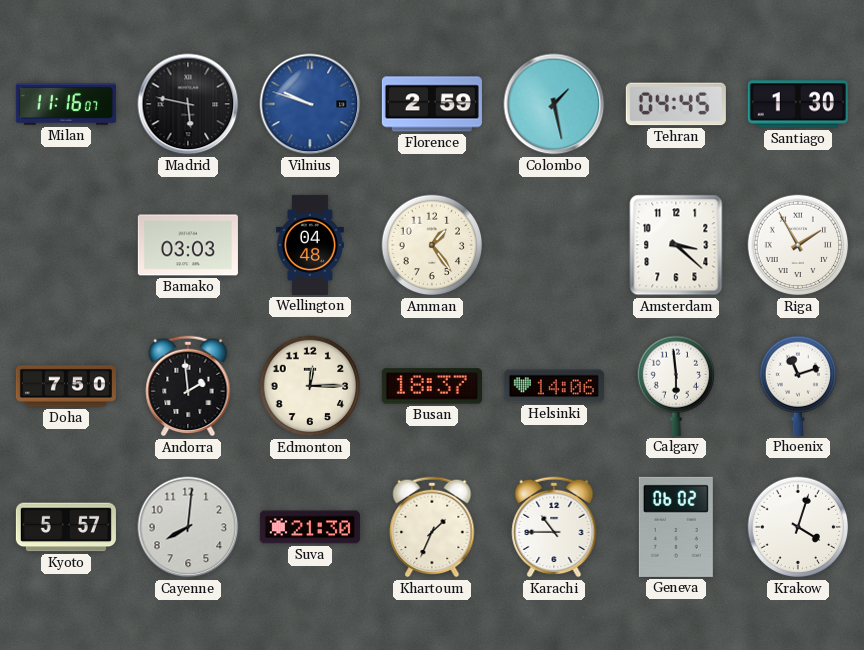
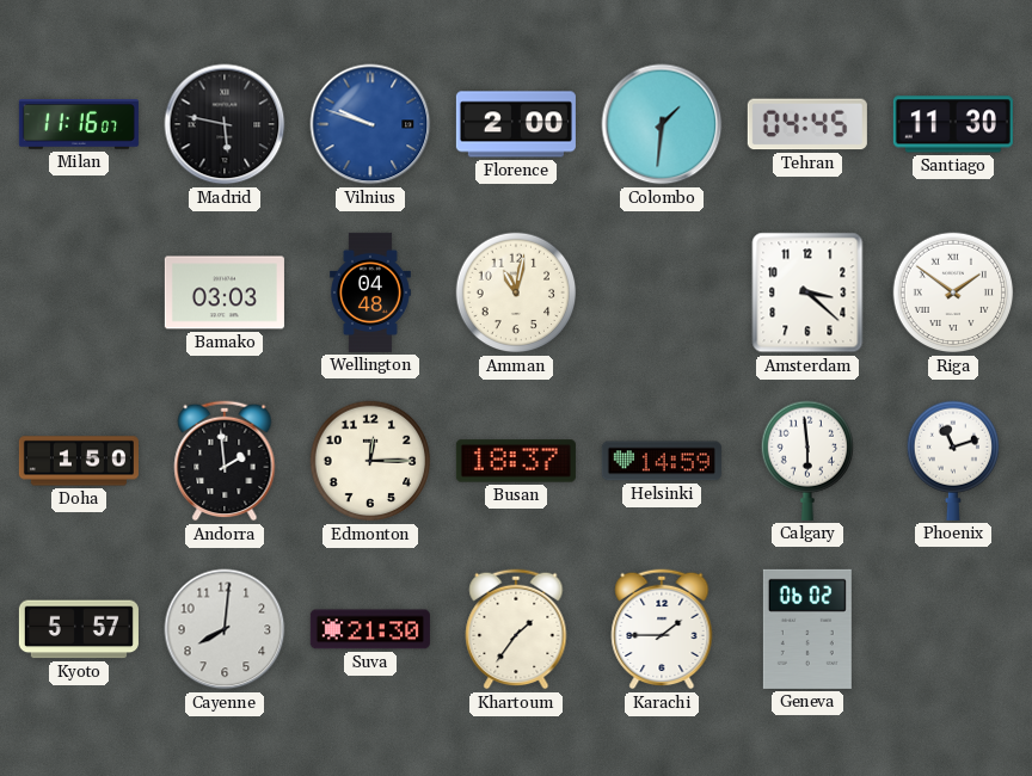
Florence: 2:59 -> 2:00
Colombo: 1:28 -> 1:31
Santiago: 1:30 -> 11:30
Amman: 1:24 -> 11:02
Riga: 1:55 -> 1:51
Doha: 7:50 -> 1:50
Helsinki: 14:06 -> 14:59
Khartoum: 1:34 -> 1:36
Karachi: 10:45 -> 1:45
Krakow: 4:03 -> none
